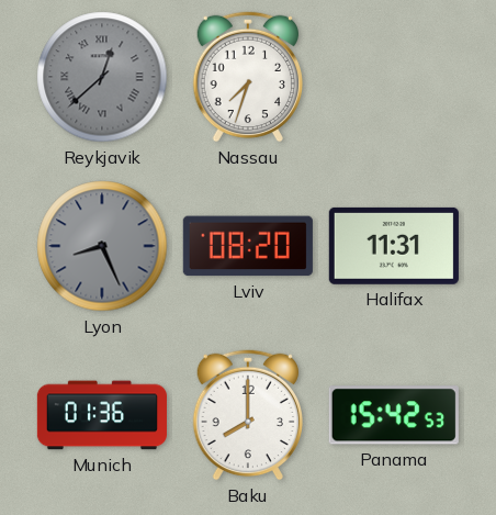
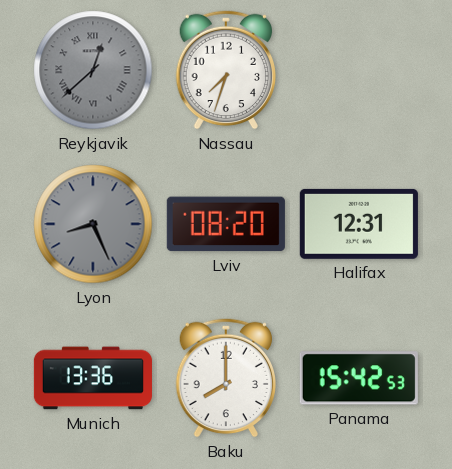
Halifax: 11:31 -> 12:31
Munich: 01:36 -> 13:36
